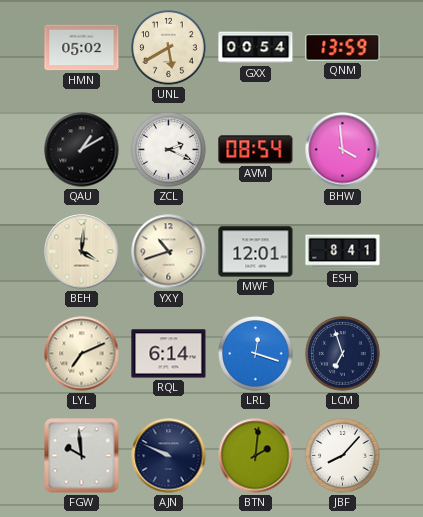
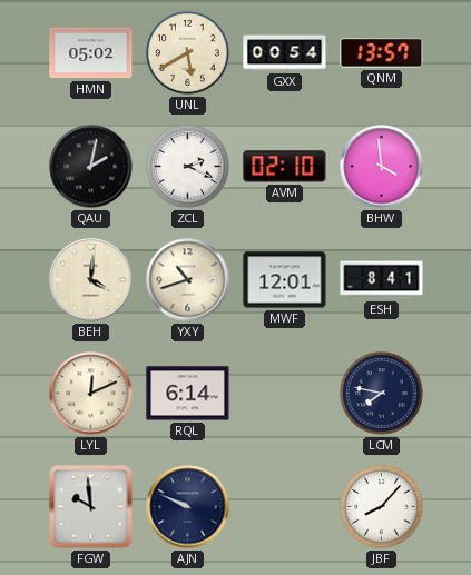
QNM: 13:59 -> 13:57
QAU: 1:10 -> 2:02
AVM: 08:54 -> 02:10
LYL: 7:11 -> 12:11
LRL: 12:18 -> none
LCM: 6:57 -> 7:47
BTN: 2:01 -> none
